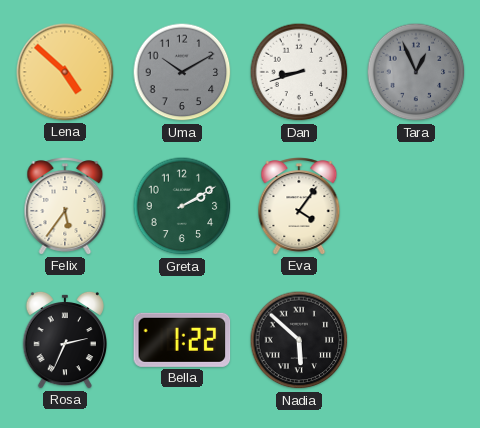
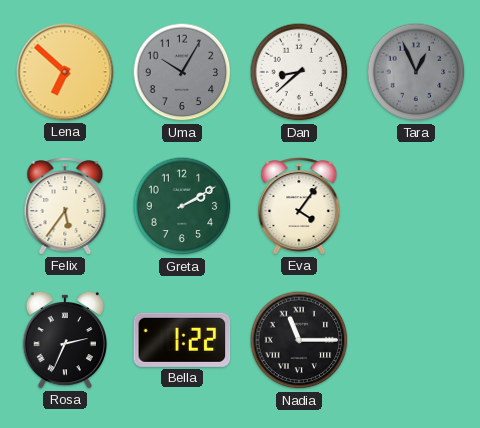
Lena: 4:52 -> 6:52
Uma: 10:10 -> 10:05
Dan: 8:42 -> 8:38
Nadia: 5:52 -> 11:15
